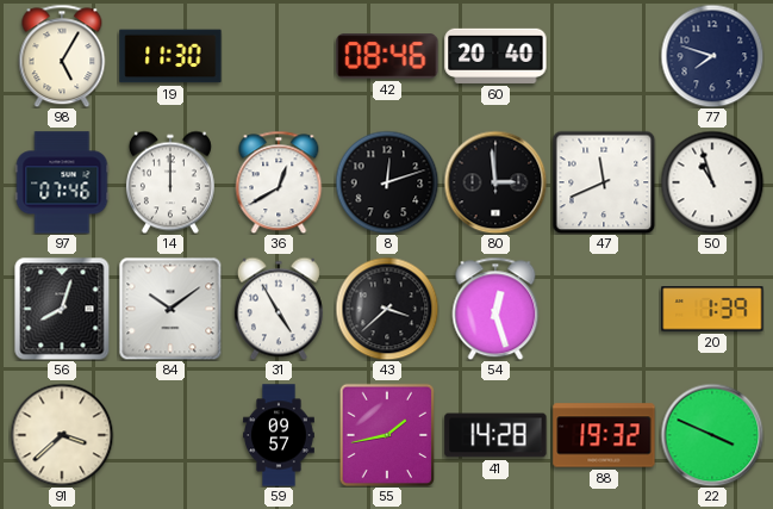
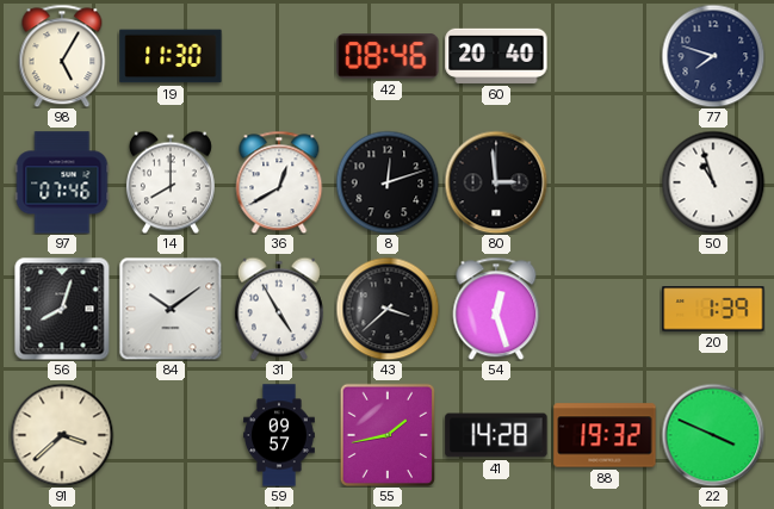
14: 12:00 -> 8:00
47: 11:41 -> none
